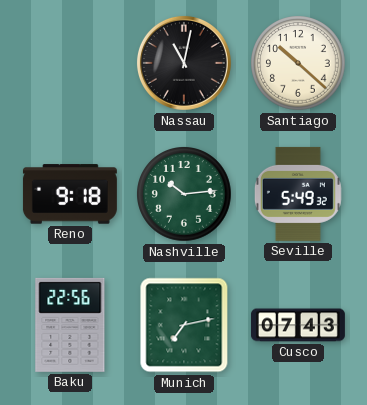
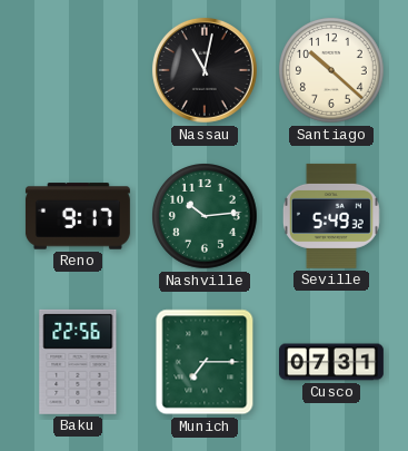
Reno: 9:18 -> 9:17
Munich: 7:13 -> 7:15
Cusco: 07:43 -> 07:31
